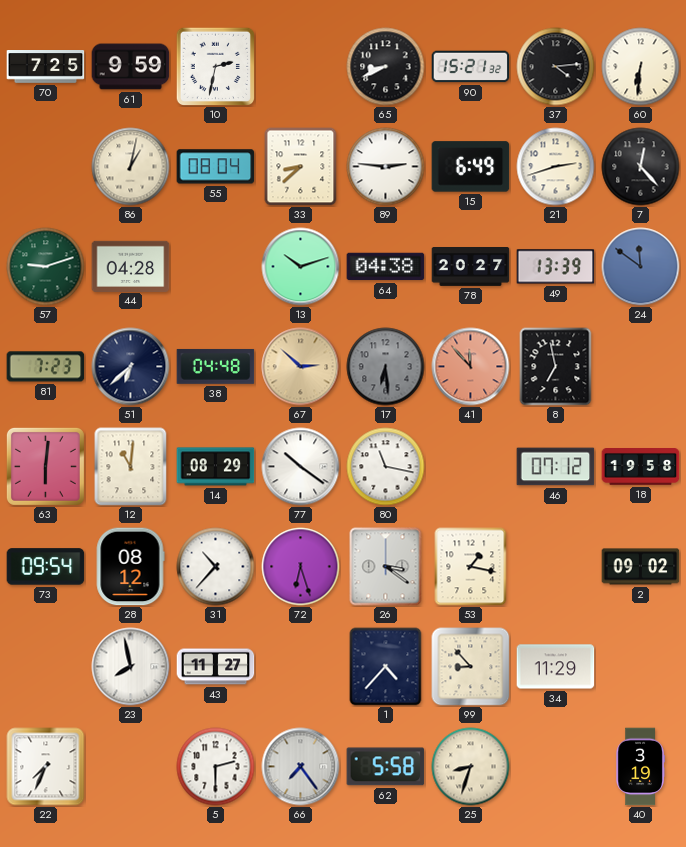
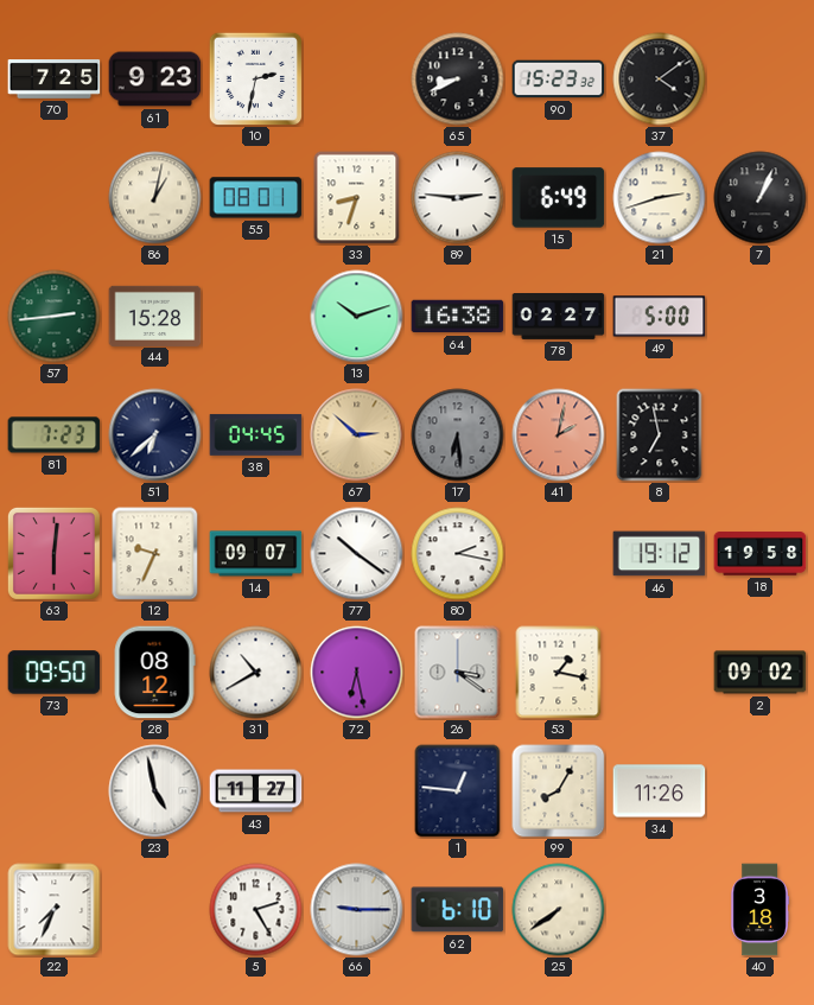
61: 9:59 -> 9:23
90: 15:21 -> 15:23
37: 4:14 -> 4:09
60: 6:31 -> none
55: 08:04 -> 08:01
33: 8:38 -> 8:33
7: 12:23 -> 1:04
57: 9:12 -> 2:44
44: 04:28 -> 15:28
64: 04:38 -> 16:38
78: 20:27 -> 02:27
49: 13:39 -> 5:00
24: 11:51 -> none
38: 04:48 -> 04:45
41: 11:53 -> 2:02
12: 11:01 -> 9:34
14: 08:29 -> 09:07
80: 11:17 -> 2:17
46: 07:12 -> 19:12
73: 09:54 -> 09:50
31: 10:37 -> 10:40
72: 6:27 -> 6:28
23: 7:58 -> 4:58
1: 4:37 -> 12:46
99: 8:53 -> 8:05
34: 11:29 -> 11:26
5: 2:30 -> 2:25
66: 7:24 -> 9:15
62: 5:58 -> 6:10
25: 8:33 -> 7:39
40: 3:19 -> 3:18
